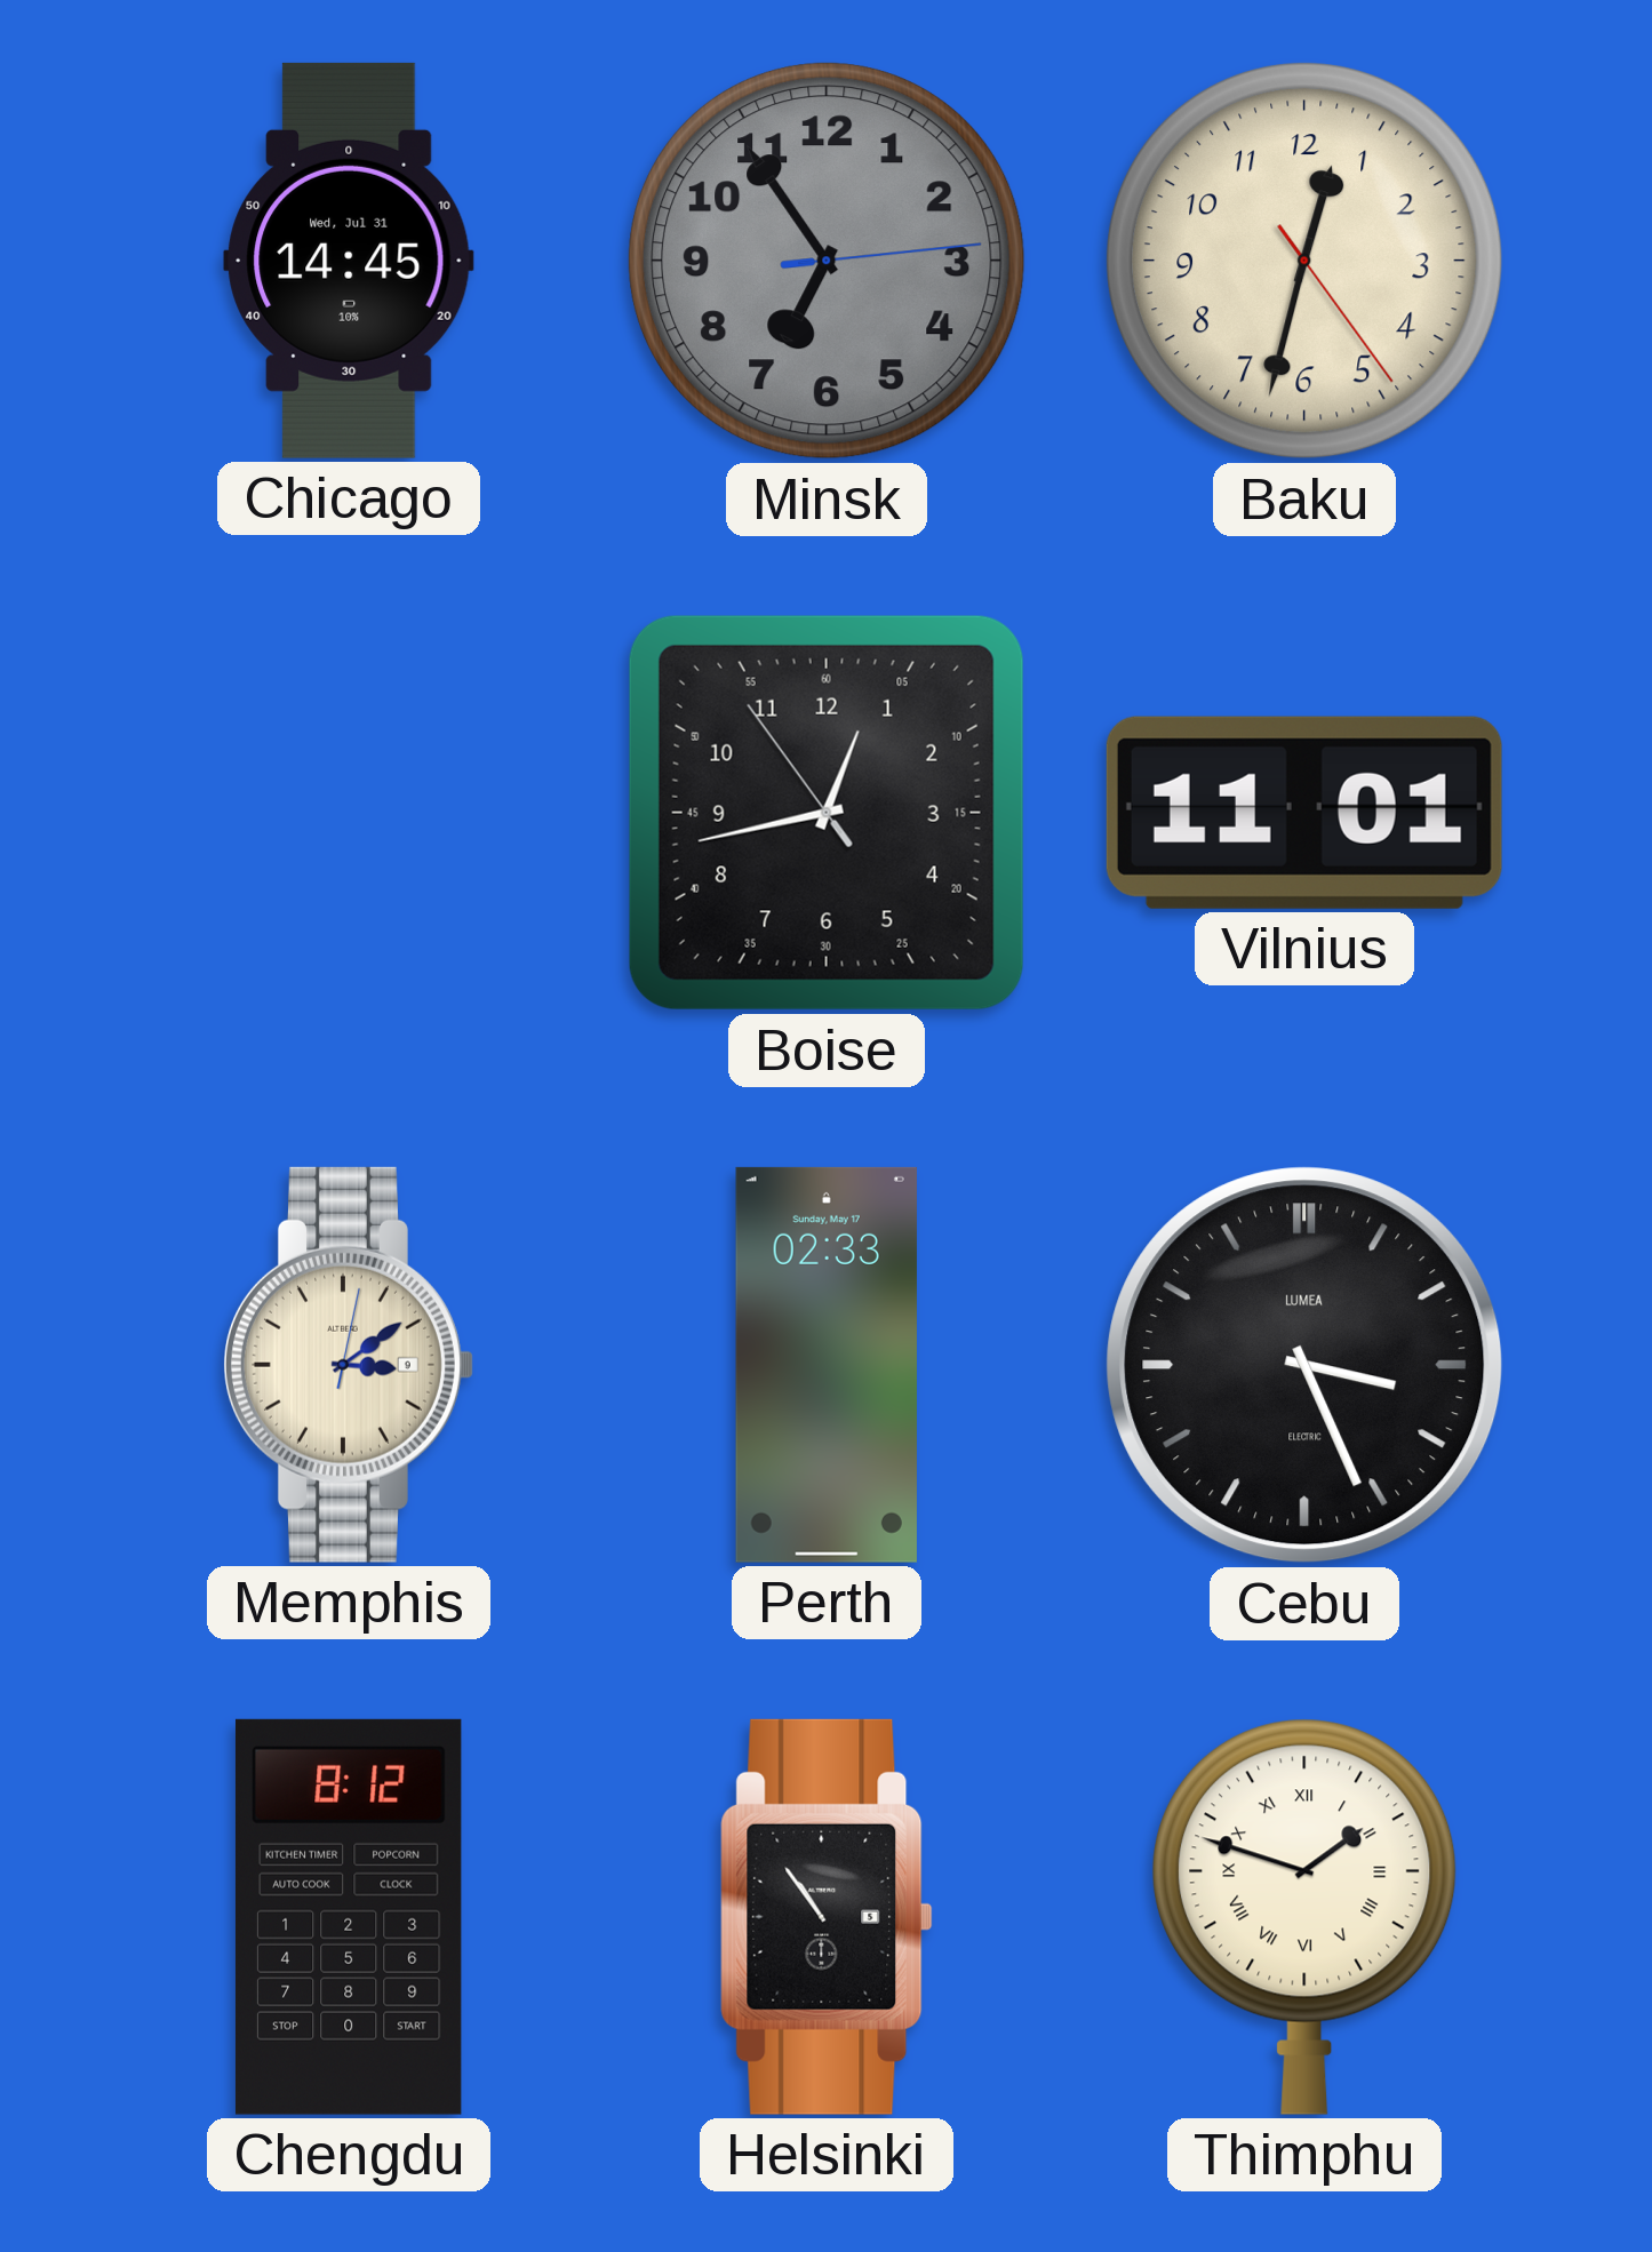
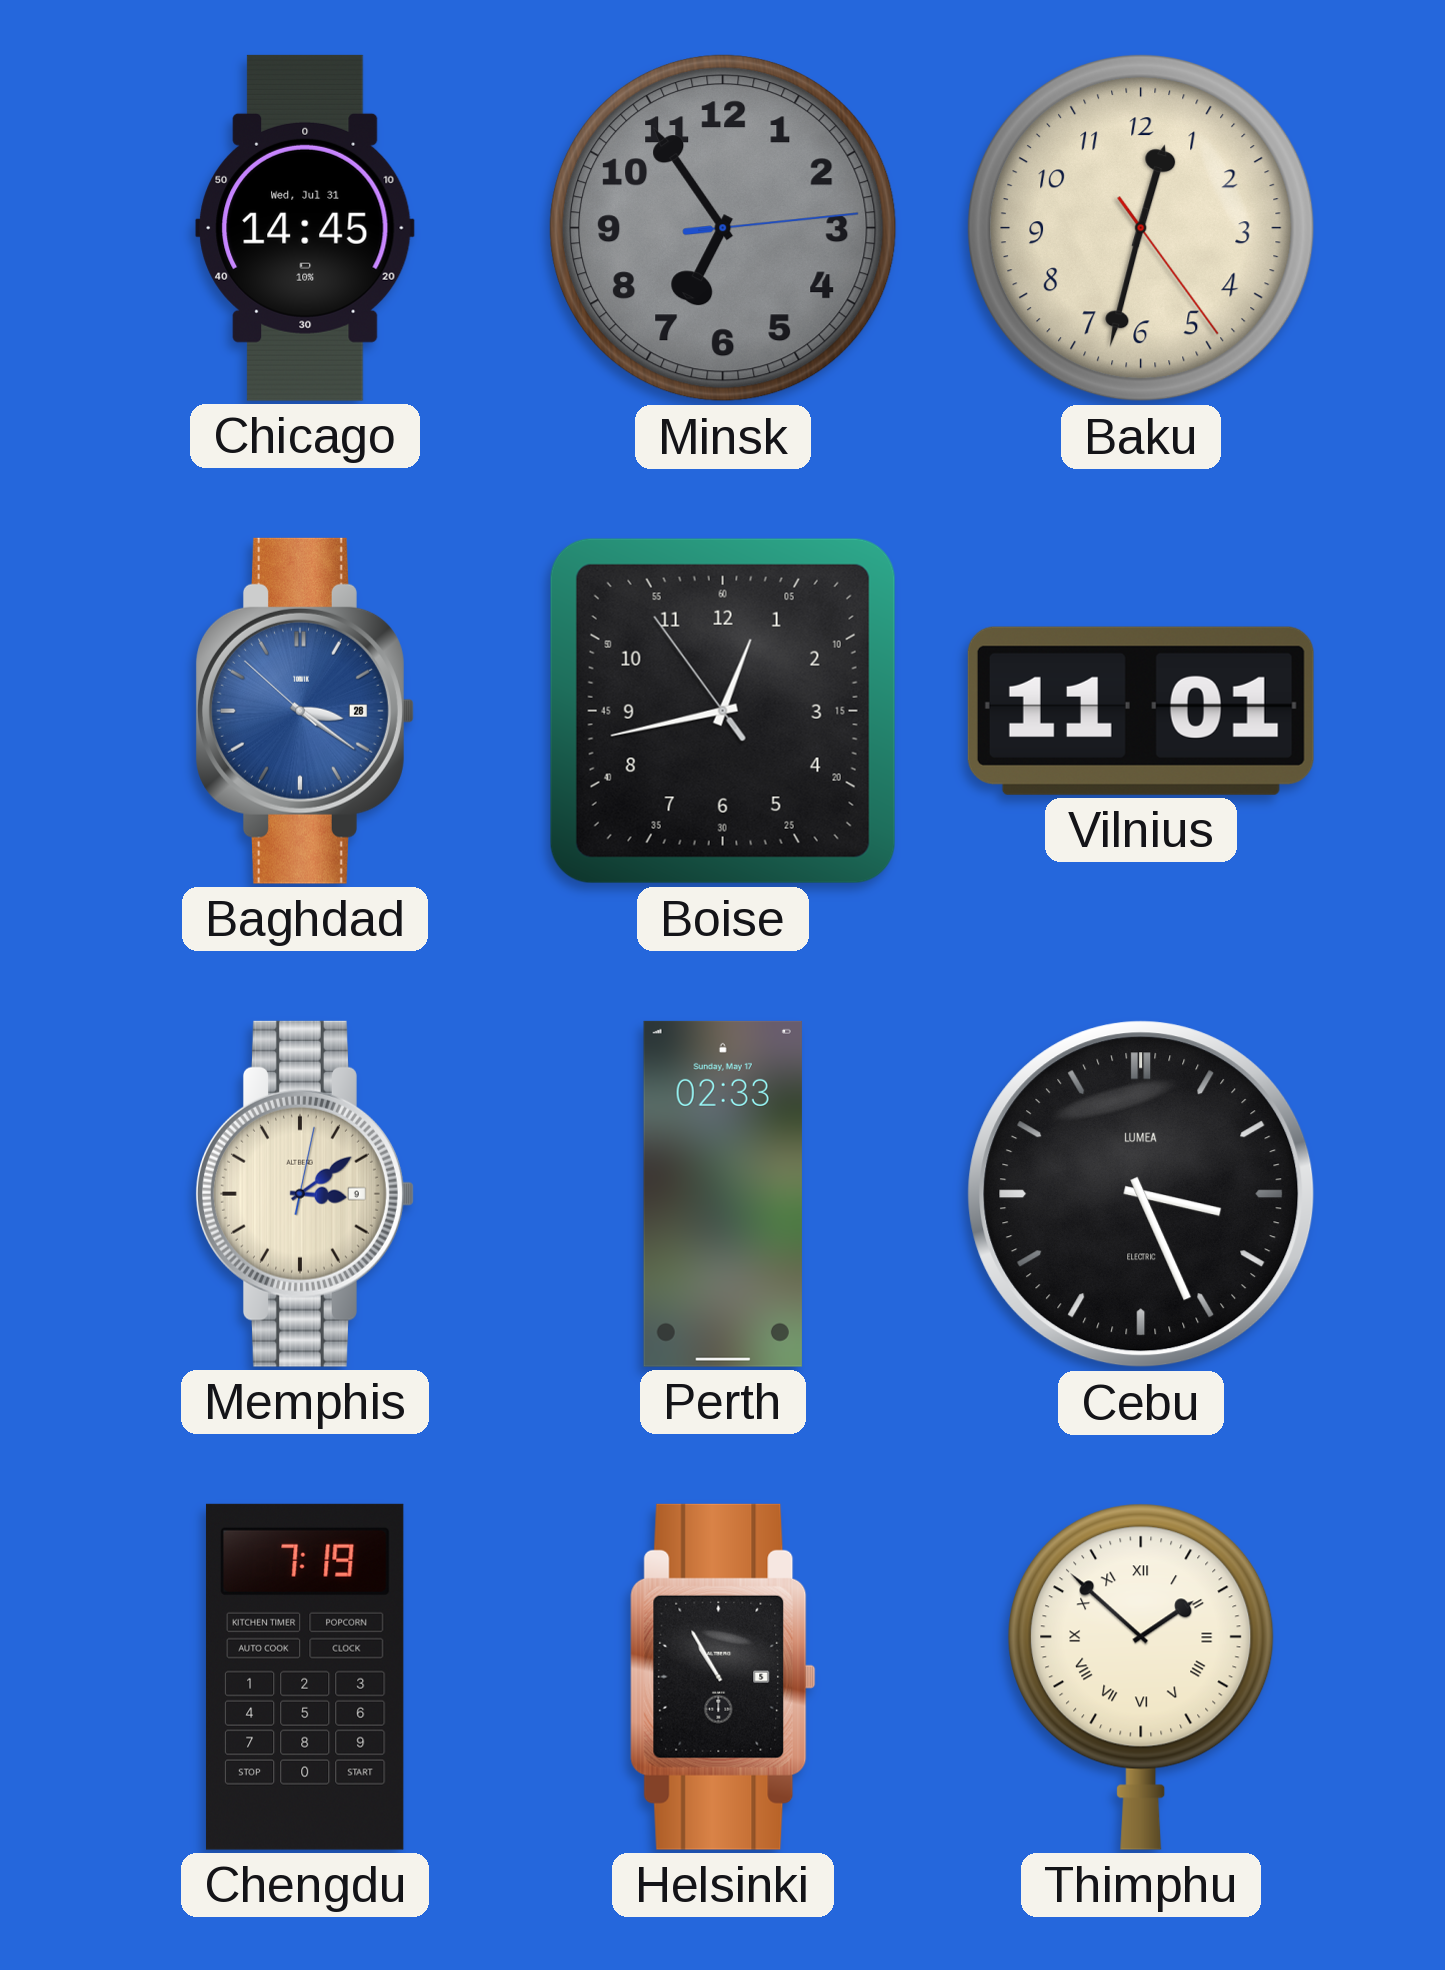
Baghdad: none -> 3:20
Chengdu: 8:12 -> 7:19
Helsinki: 10:54 -> 10:55
Thimphu: 1:48 -> 1:52
